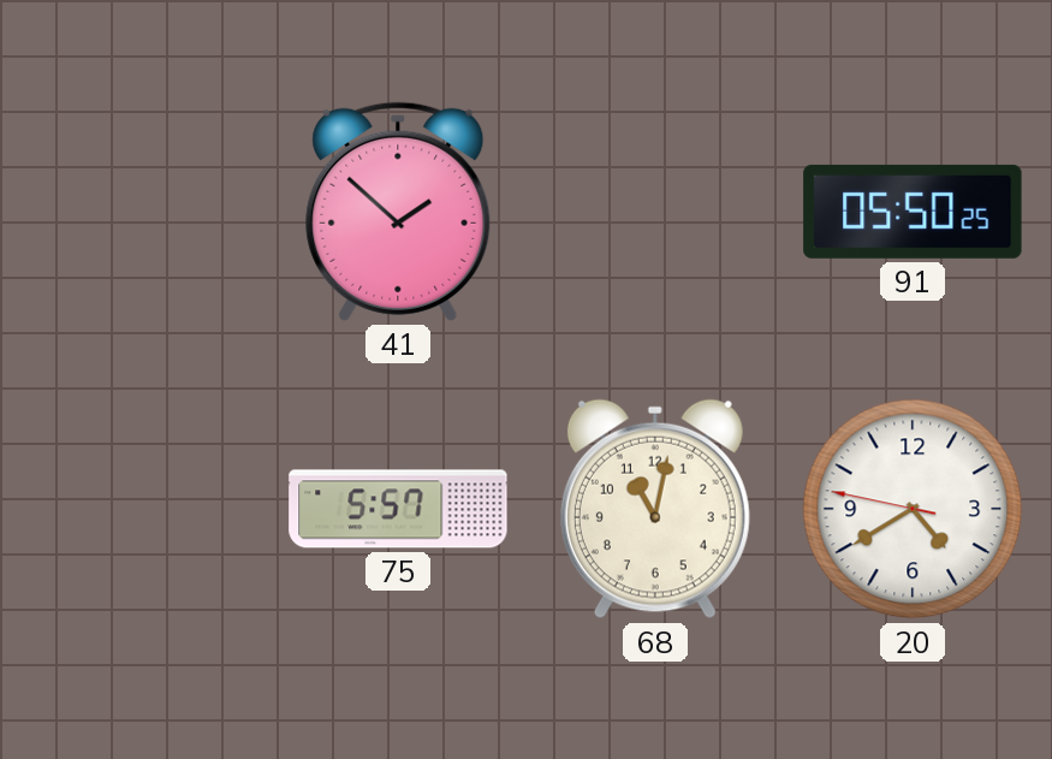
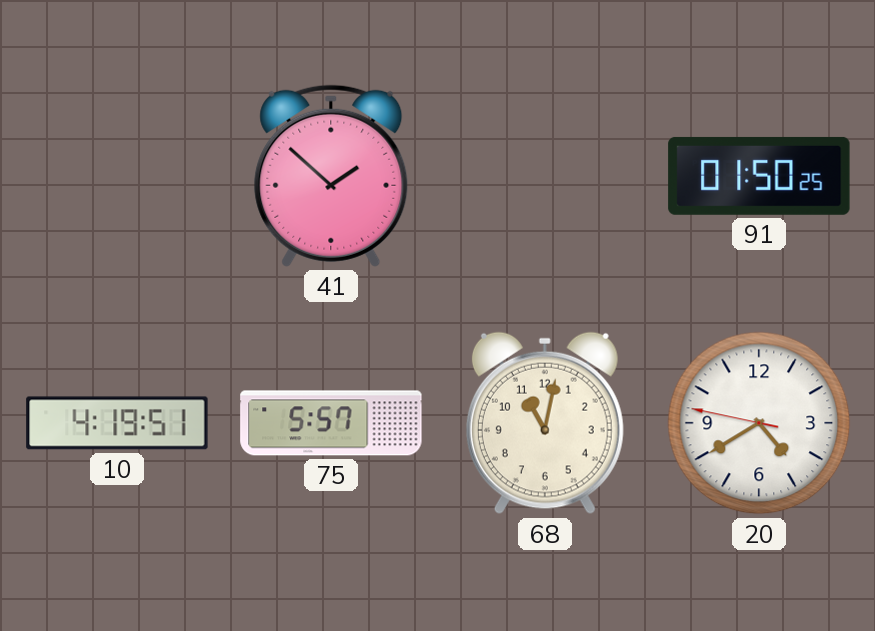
91: 05:50 -> 01:50
10: none -> 4:19
